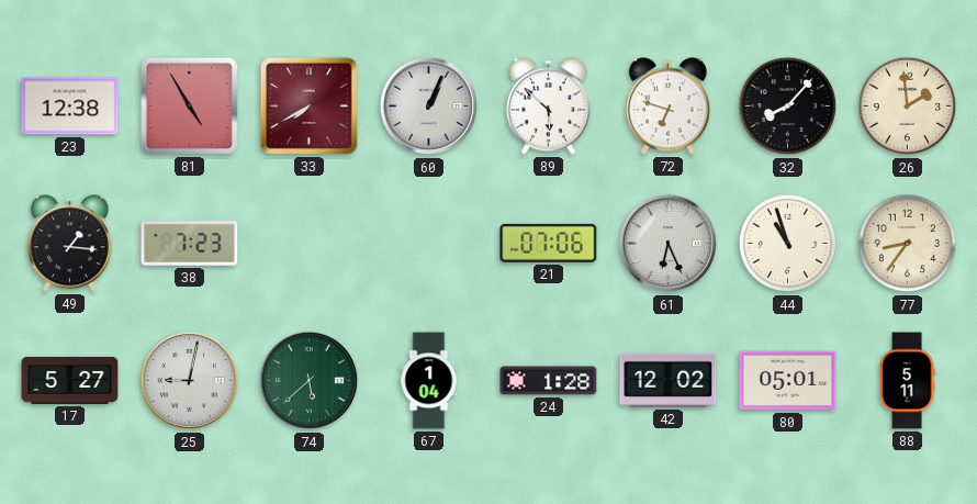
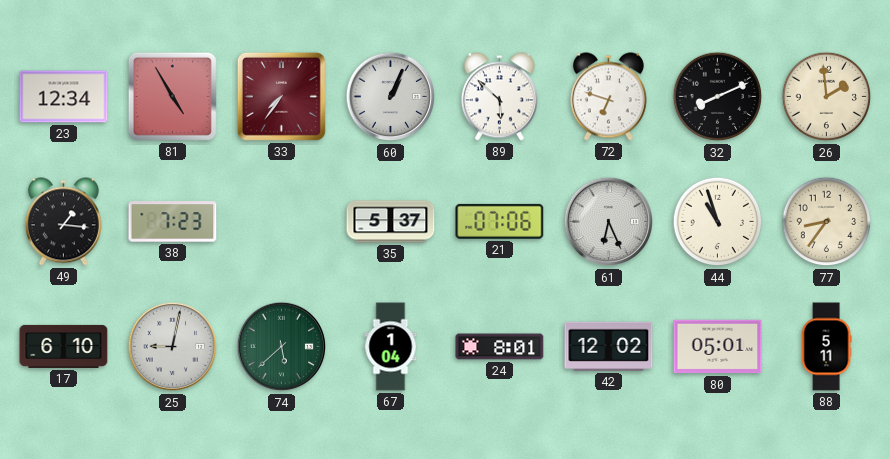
23: 12:38 -> 12:34
33: 7:40 -> 7:36
32: 8:07 -> 8:11
35: none -> 5:37
17: 5:27 -> 6:10
24: 1:28 -> 8:01
